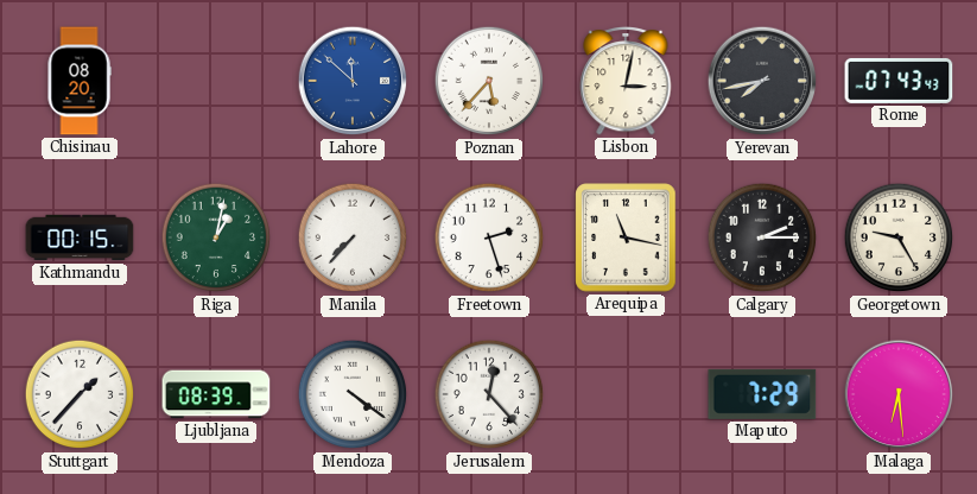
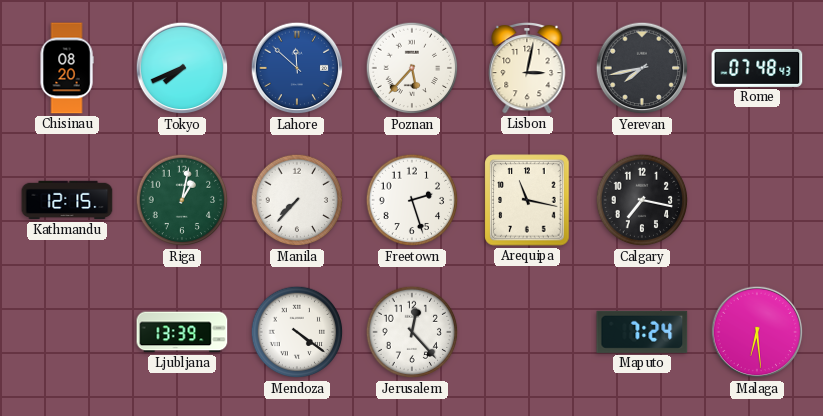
Tokyo: none -> 7:41
Rome: 07:43 -> 07:48
Kathmandu: 00:15 -> 12:15
Calgary: 2:15 -> 7:17
Georgetown: 9:25 -> none
Stuttgart: 1:37 -> none
Ljubljana: 08:39 -> 13:39
Maputo: 7:29 -> 7:24
